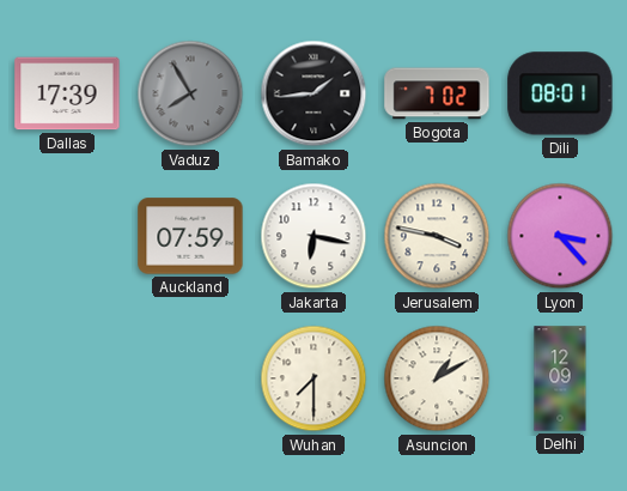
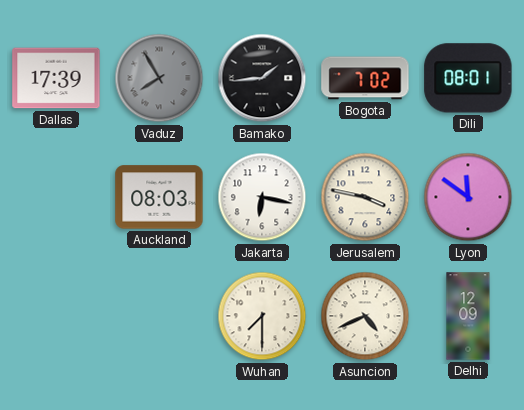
Auckland: 07:59 -> 08:03
Lyon: 3:23 -> 11:51
Asuncion: 1:10 -> 4:41
